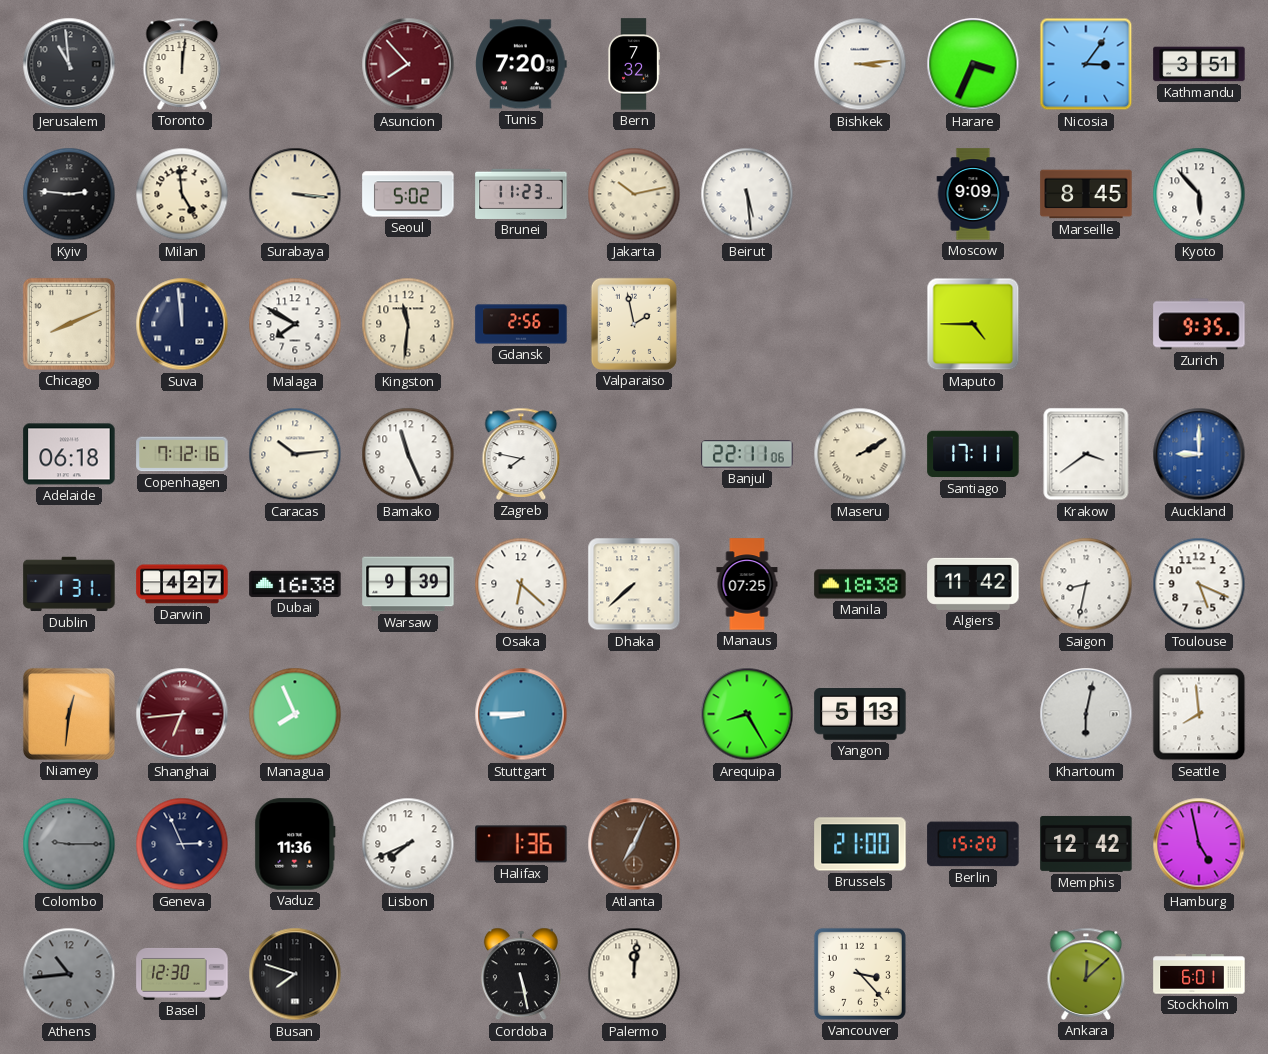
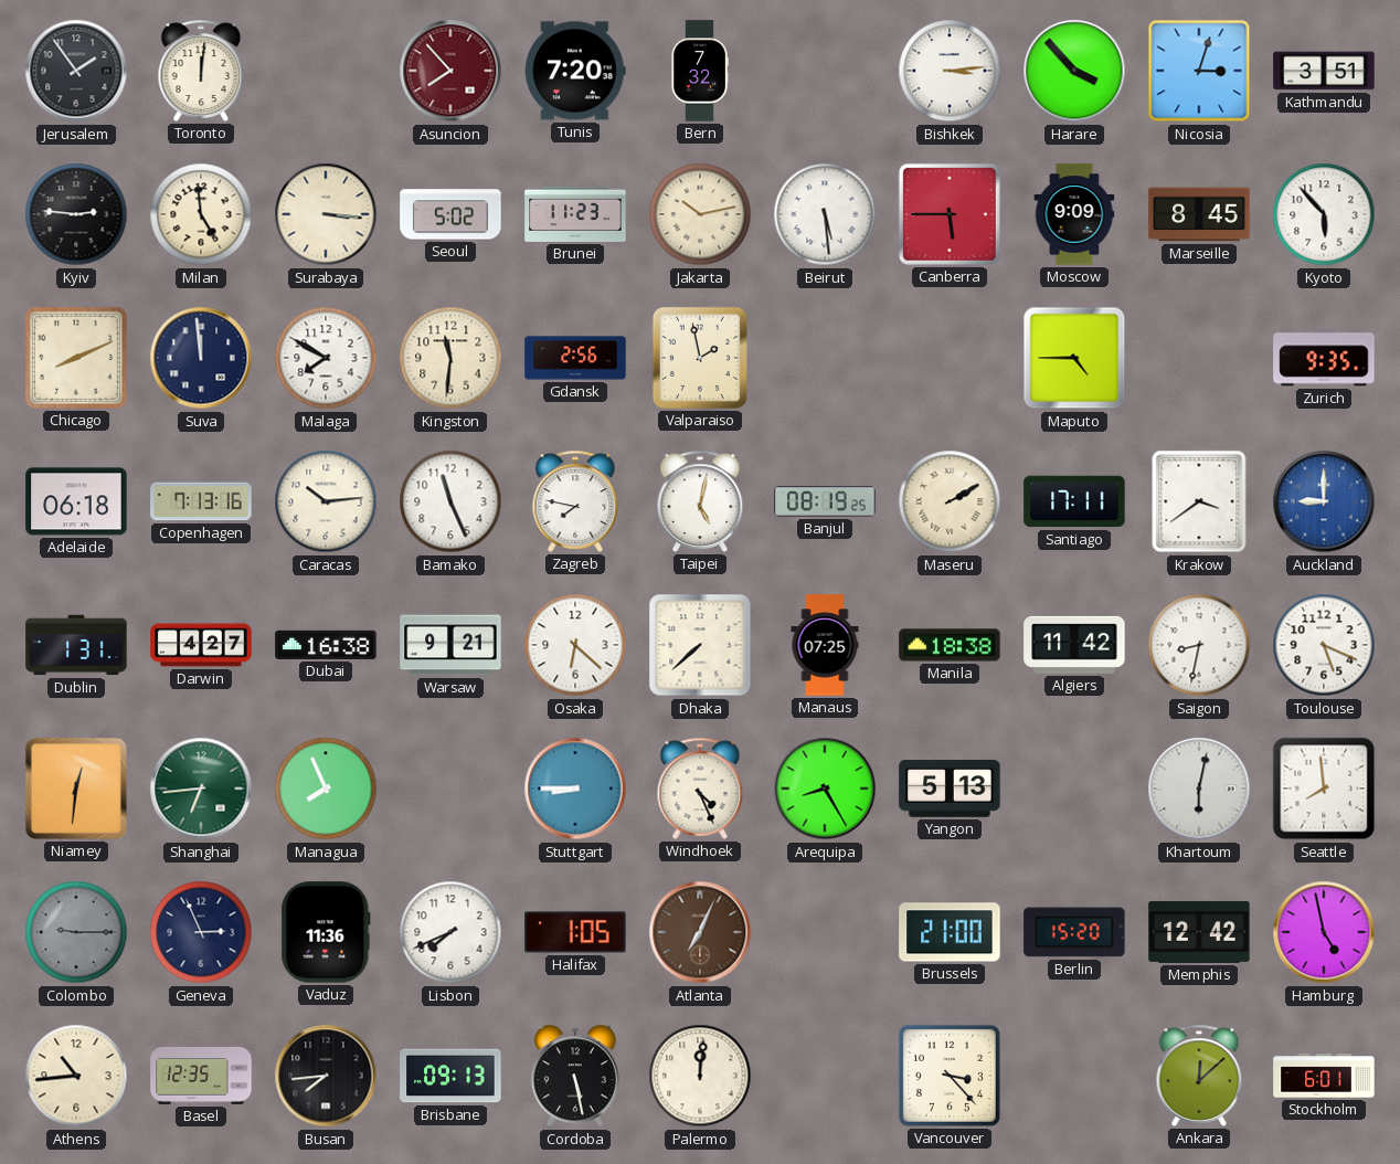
Jerusalem: 10:59 -> 1:54
Harare: 3:34 -> 3:53
Nicosia: 3:06 -> 3:03
Canberra: none -> 5:45
Copenhagen: 7:12 -> 7:13
Taipei: none -> 5:02
Banjul: 22:11 -> 08:19
Warsaw: 9:39 -> 9:21
Shanghai dial: burgundy -> green
Windhoek: none -> 4:26
Halifax: 1:36 -> 1:05
Athens dial: grey -> cream
Basel: 12:30 -> 12:35
Busan: 7:48 -> 7:44
Brisbane: none -> 09:13
